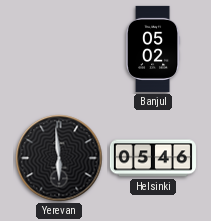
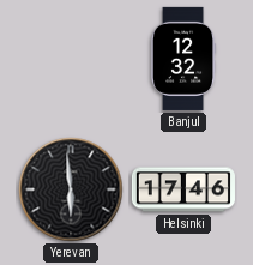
Banjul: 05:02 -> 12:32
Helsinki: 05:46 -> 17:46
